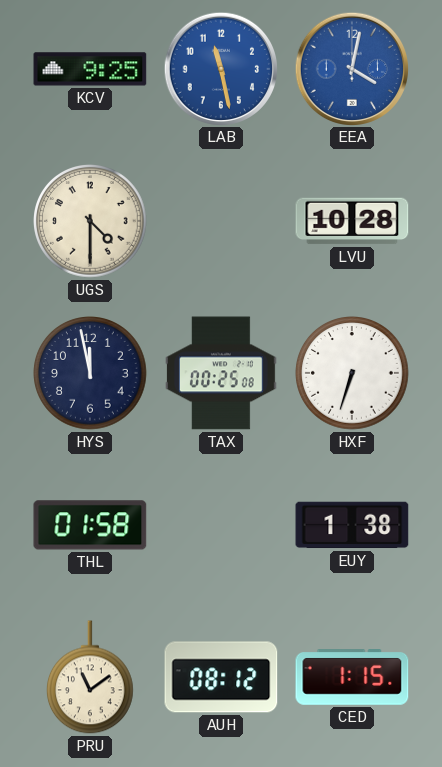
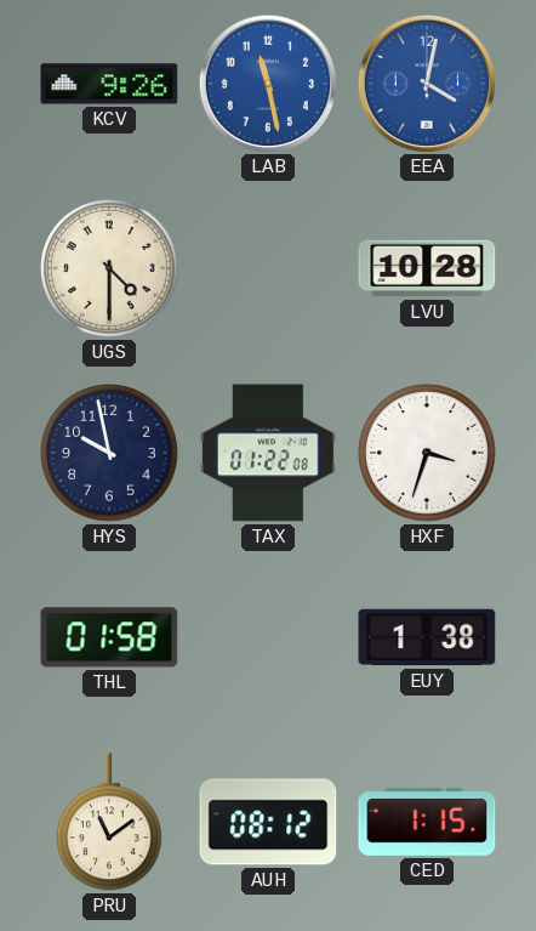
KCV: 9:25 -> 9:26
HYS: 11:58 -> 9:58
TAX: 00:25 -> 01:22
HXF: 6:33 -> 3:33
